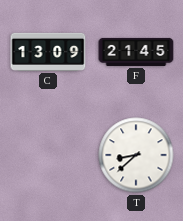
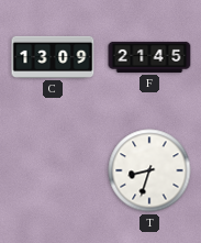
T: 8:38 -> 8:33
